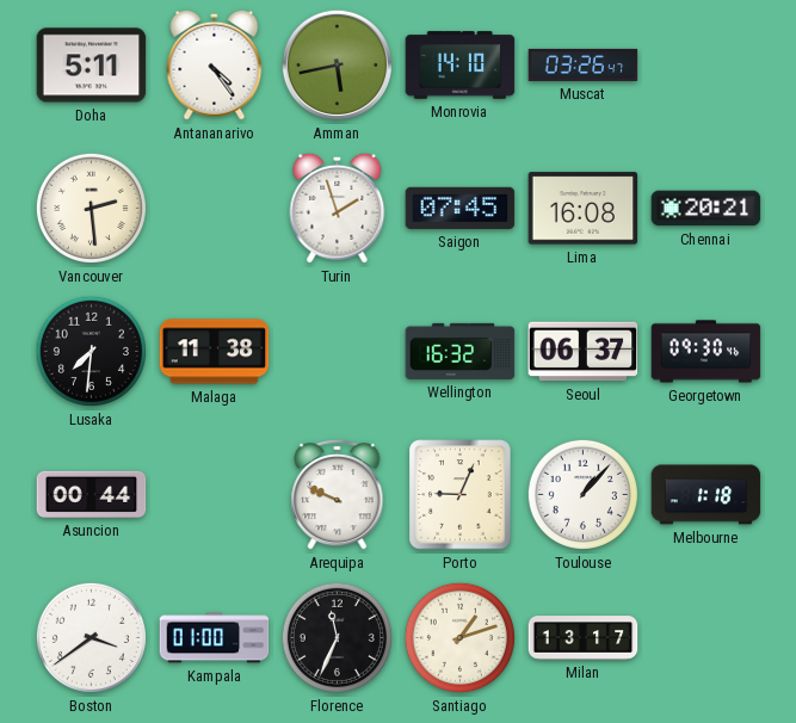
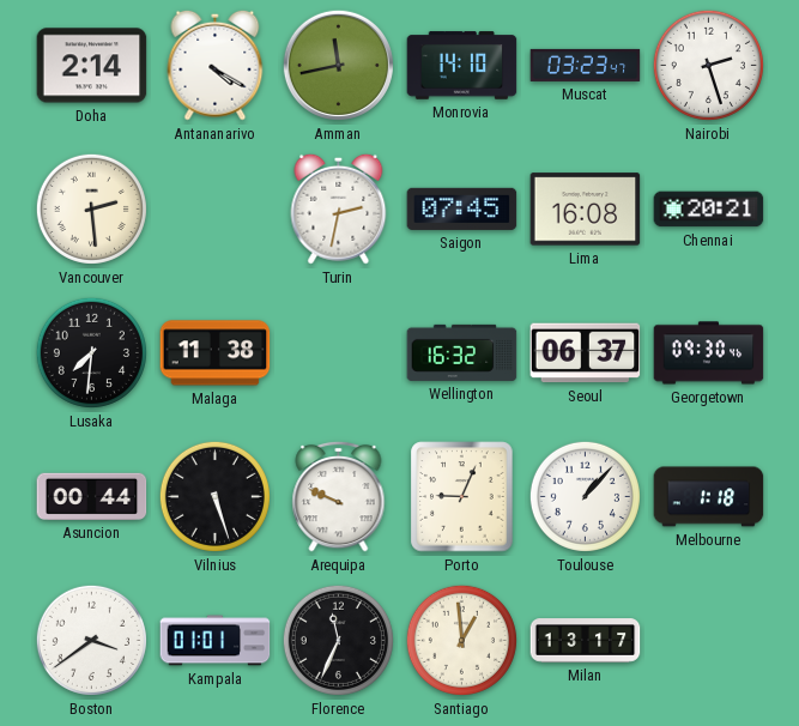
Doha: 5:11 -> 2:14
Antananarivo: 4:24 -> 4:20
Amman: 5:43 -> 11:43
Muscat: 03:26 -> 03:23
Nairobi: none -> 2:27
Turin: 1:57 -> 2:32
Vilnius: none -> 5:27
Kampala: 01:00 -> 01:01
Santiago: 1:12 -> 12:59
